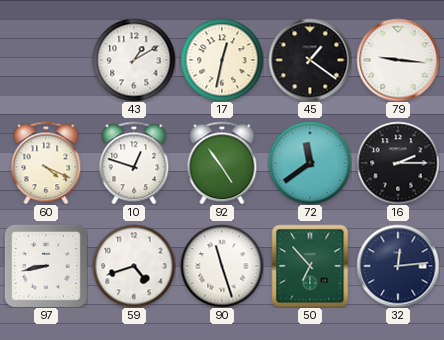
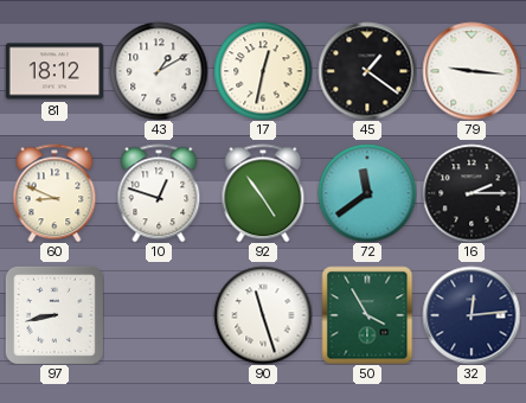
81: none -> 18:12
60: 4:19 -> 8:49
59: 4:42 -> none
50: 6:53 -> 3:55
